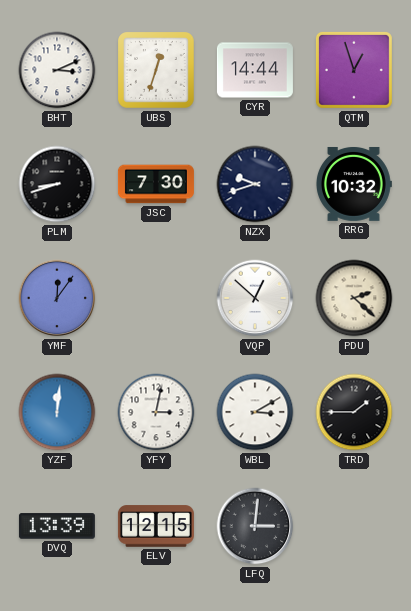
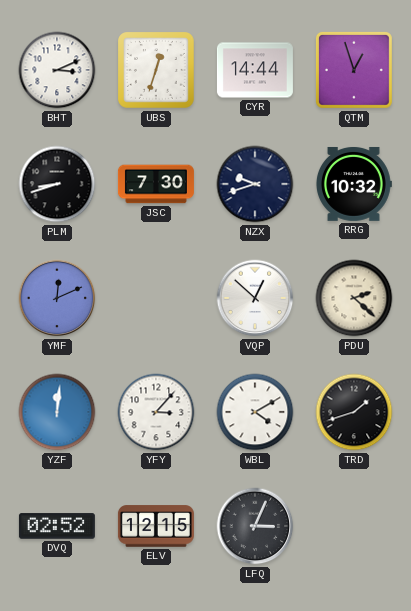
YMF: 12:06 -> 12:11
YFY: 3:02 -> 3:07
WBL: 3:10 -> 4:10
TRD: 1:45 -> 1:42
DVQ: 13:39 -> 02:52
LFQ: 3:01 -> 3:04
